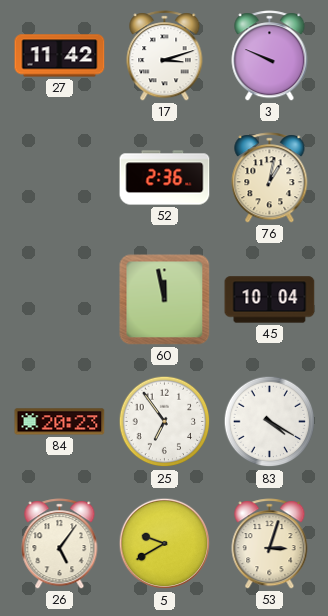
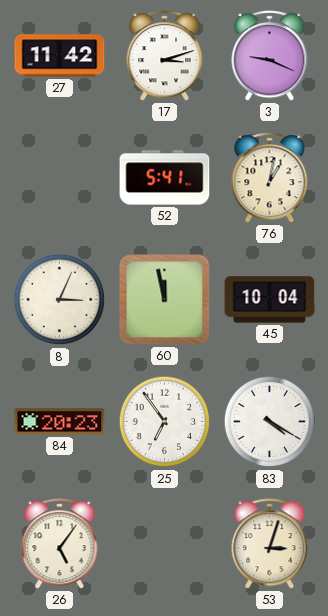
3: 9:49 -> 9:19
52: 2:36 -> 5:41
8: none -> 3:04
5: 9:40 -> none
